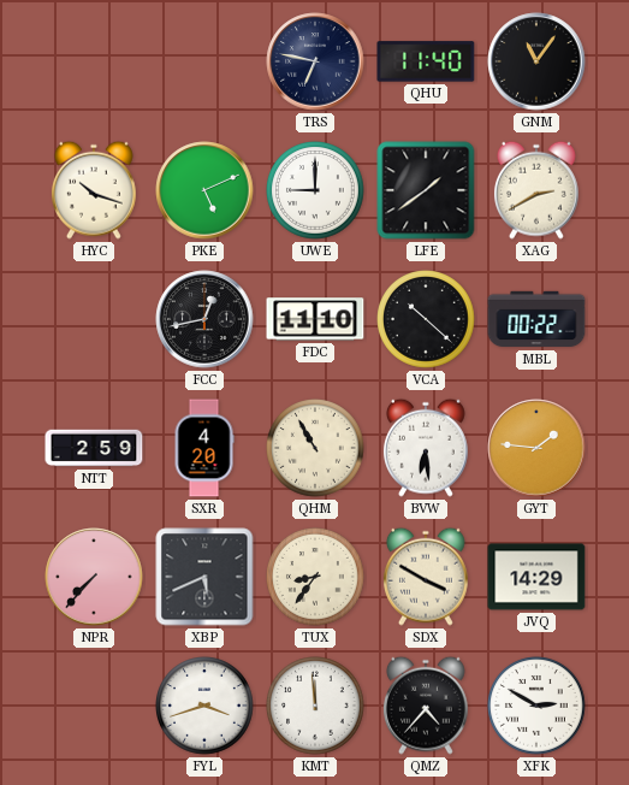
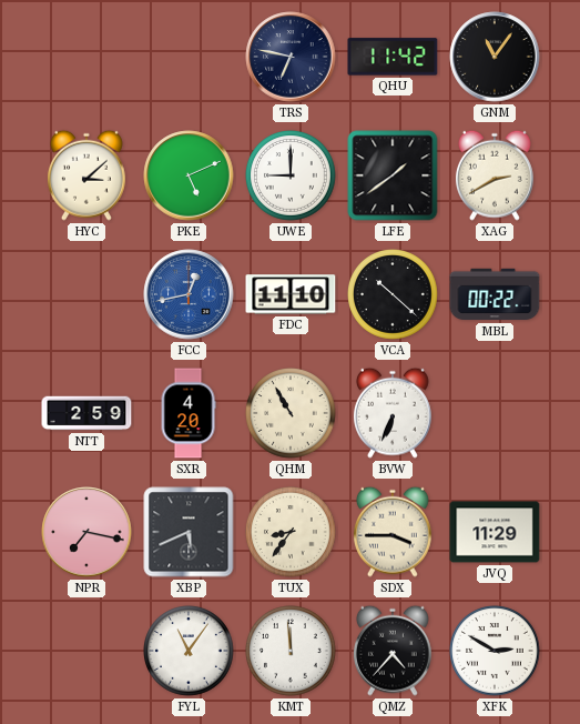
QHU: 11:40 -> 11:42
HYC: 10:18 -> 3:08
FCC dial: black -> blue
BVW: 6:29 -> 6:34
GYT: 1:46 -> none
NPR: 7:37 -> 7:17
SDX: 3:50 -> 3:45
JVQ: 14:29 -> 11:29
FYL: 3:42 -> 11:06
